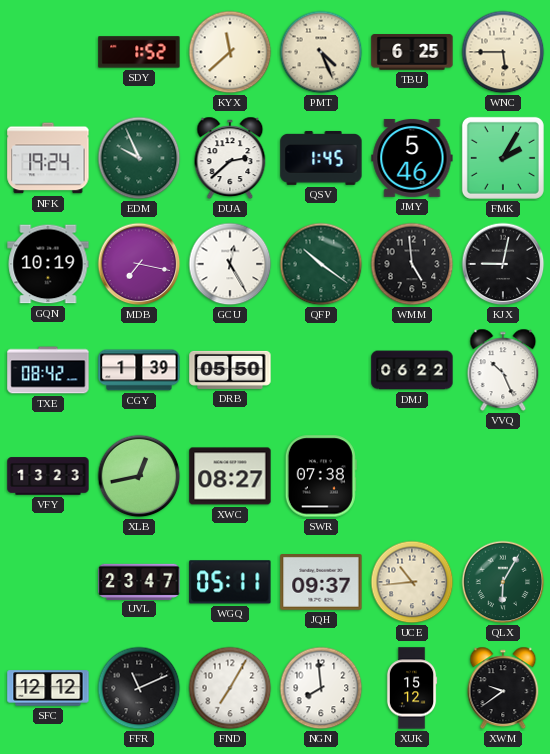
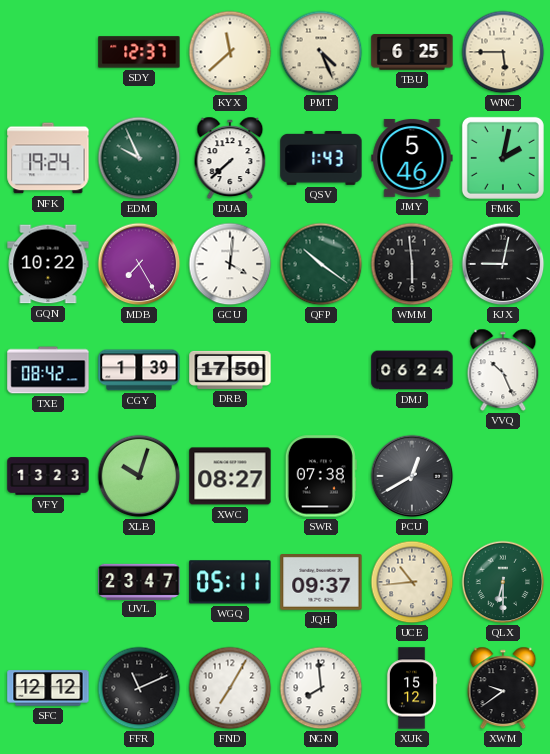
SDY: 1:52 -> 12:37
DUA: 2:38 -> 7:38
QSV: 1:45 -> 1:43
FMK: 2:05 -> 2:02
GQN: 10:19 -> 10:22
MDB: 7:17 -> 7:25
GCU: 12:25 -> 4:01
WMM: 4:59 -> 5:59
DRB: 05:50 -> 17:50
DMJ: 06:22 -> 06:24
XLB: 12:43 -> 10:03
PCU: none -> 12:40
QLX: 6:05 -> 6:30
